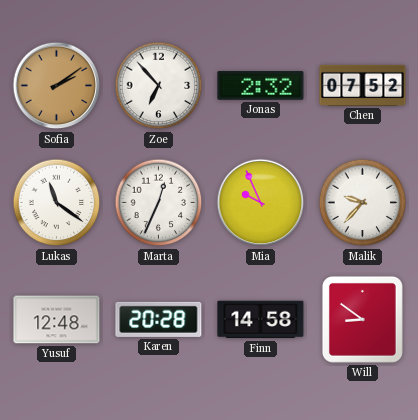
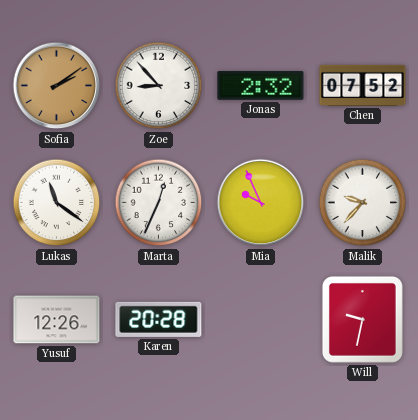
Zoe: 6:53 -> 8:53
Yusuf: 12:48 -> 12:26
Finn: 14:58 -> none
Will: 8:51 -> 9:32
